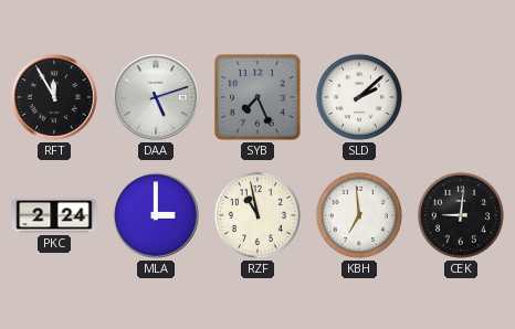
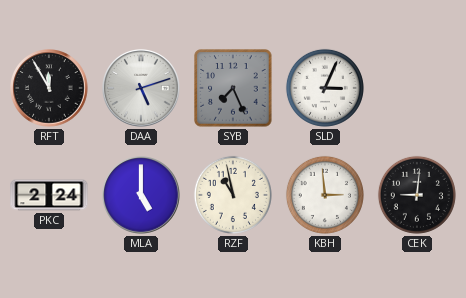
SLD: 2:08 -> 3:04
MLA: 3:00 -> 5:00
KBH: 6:59 -> 2:59
